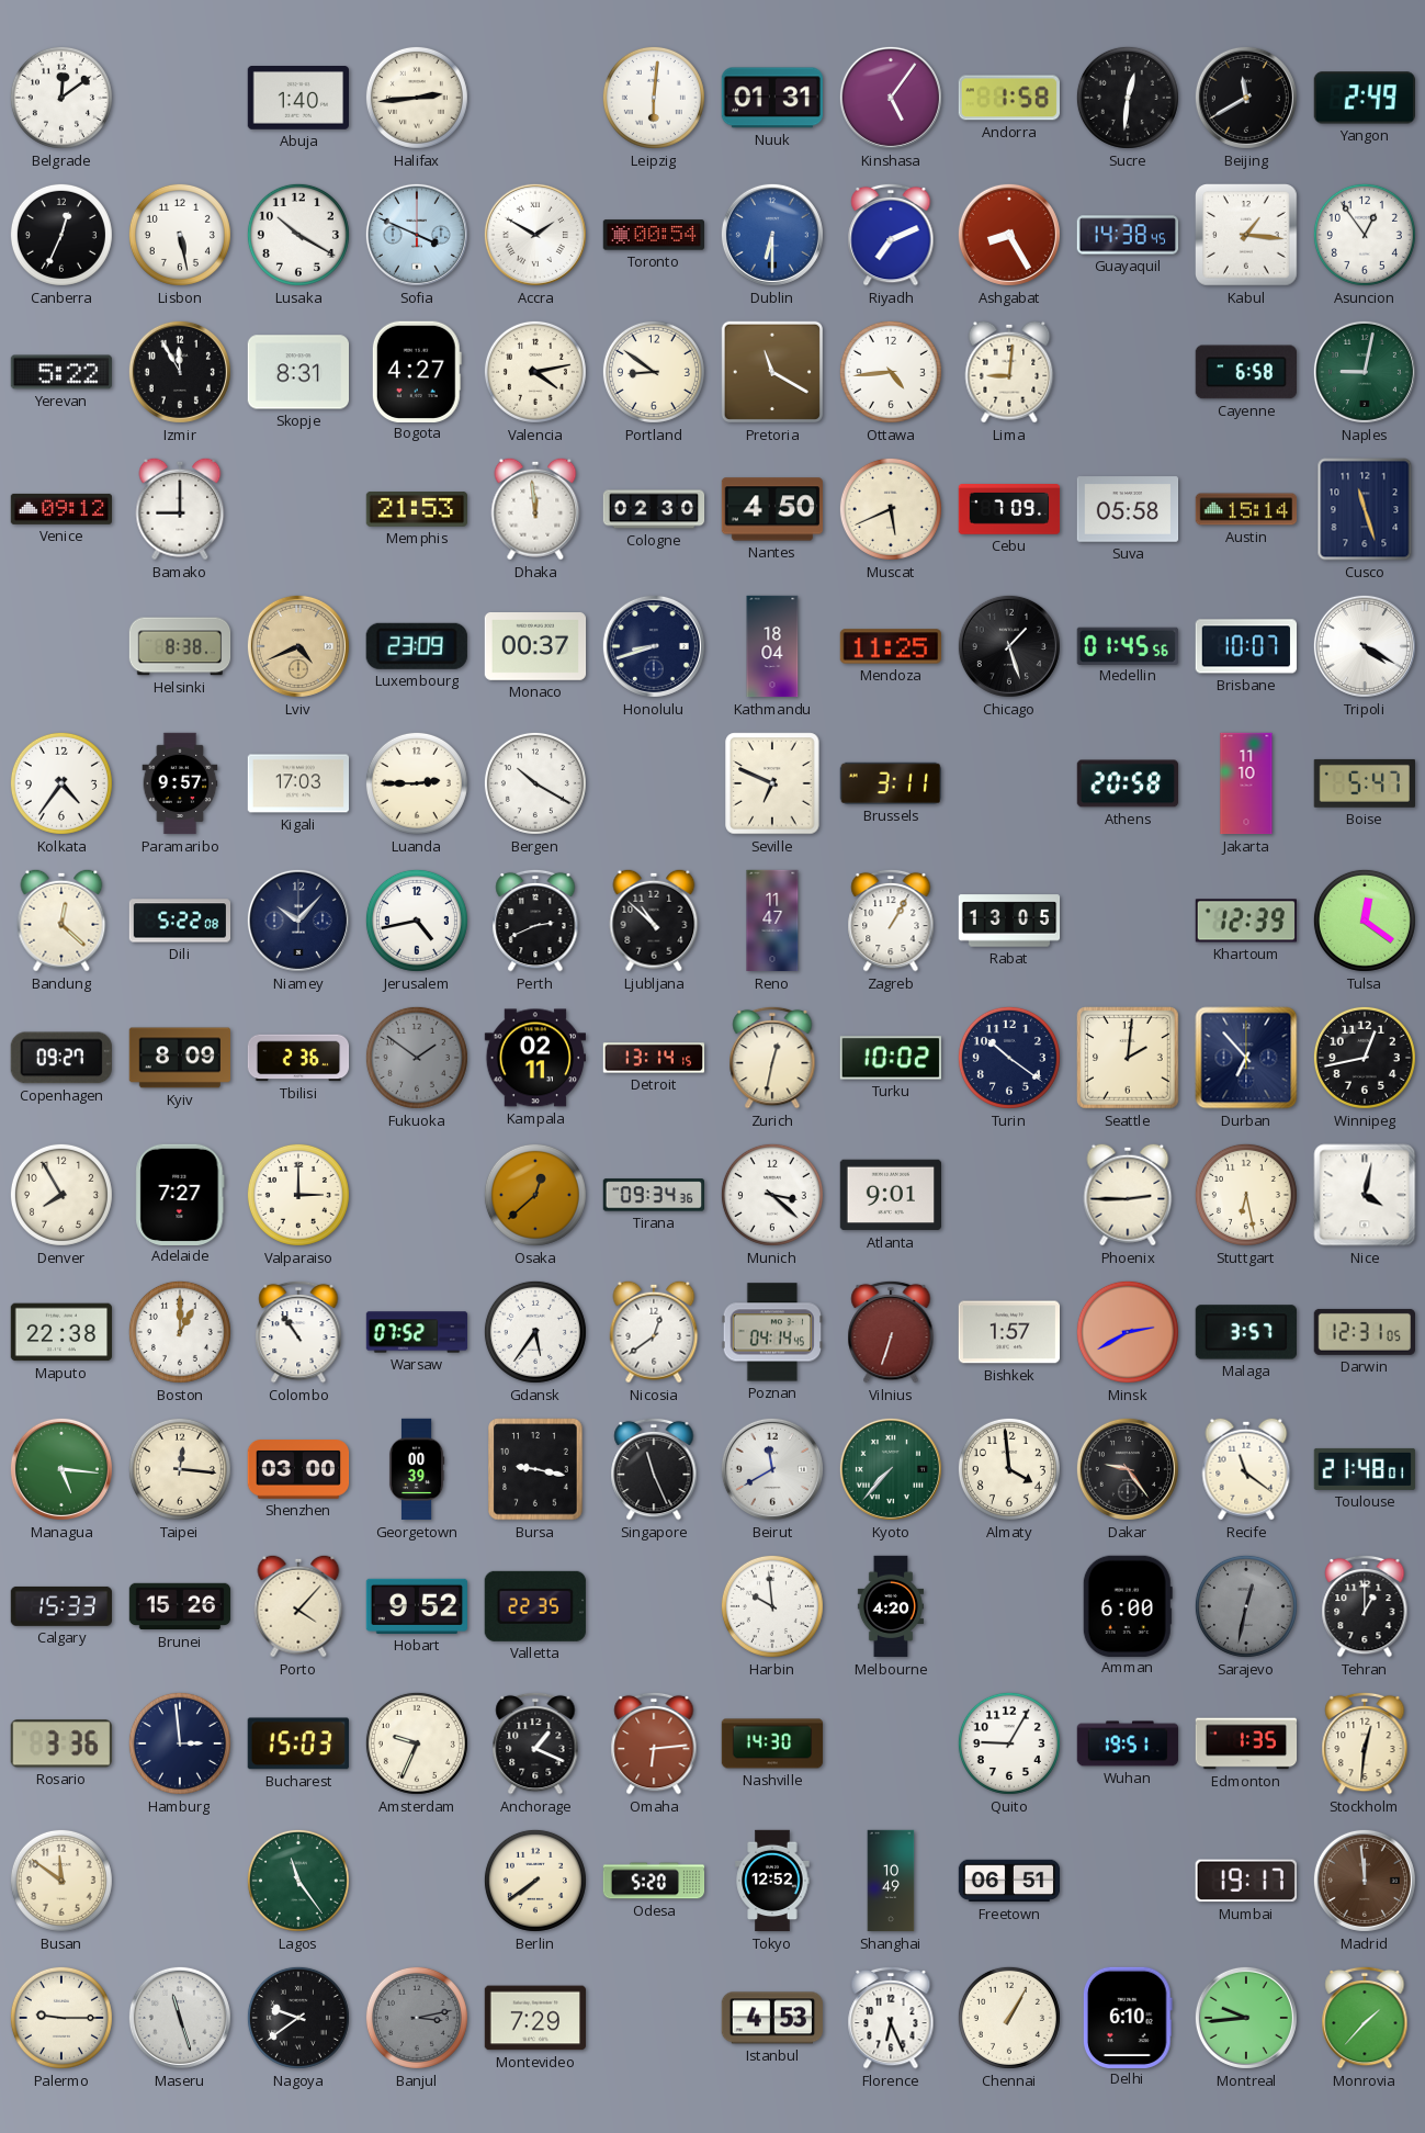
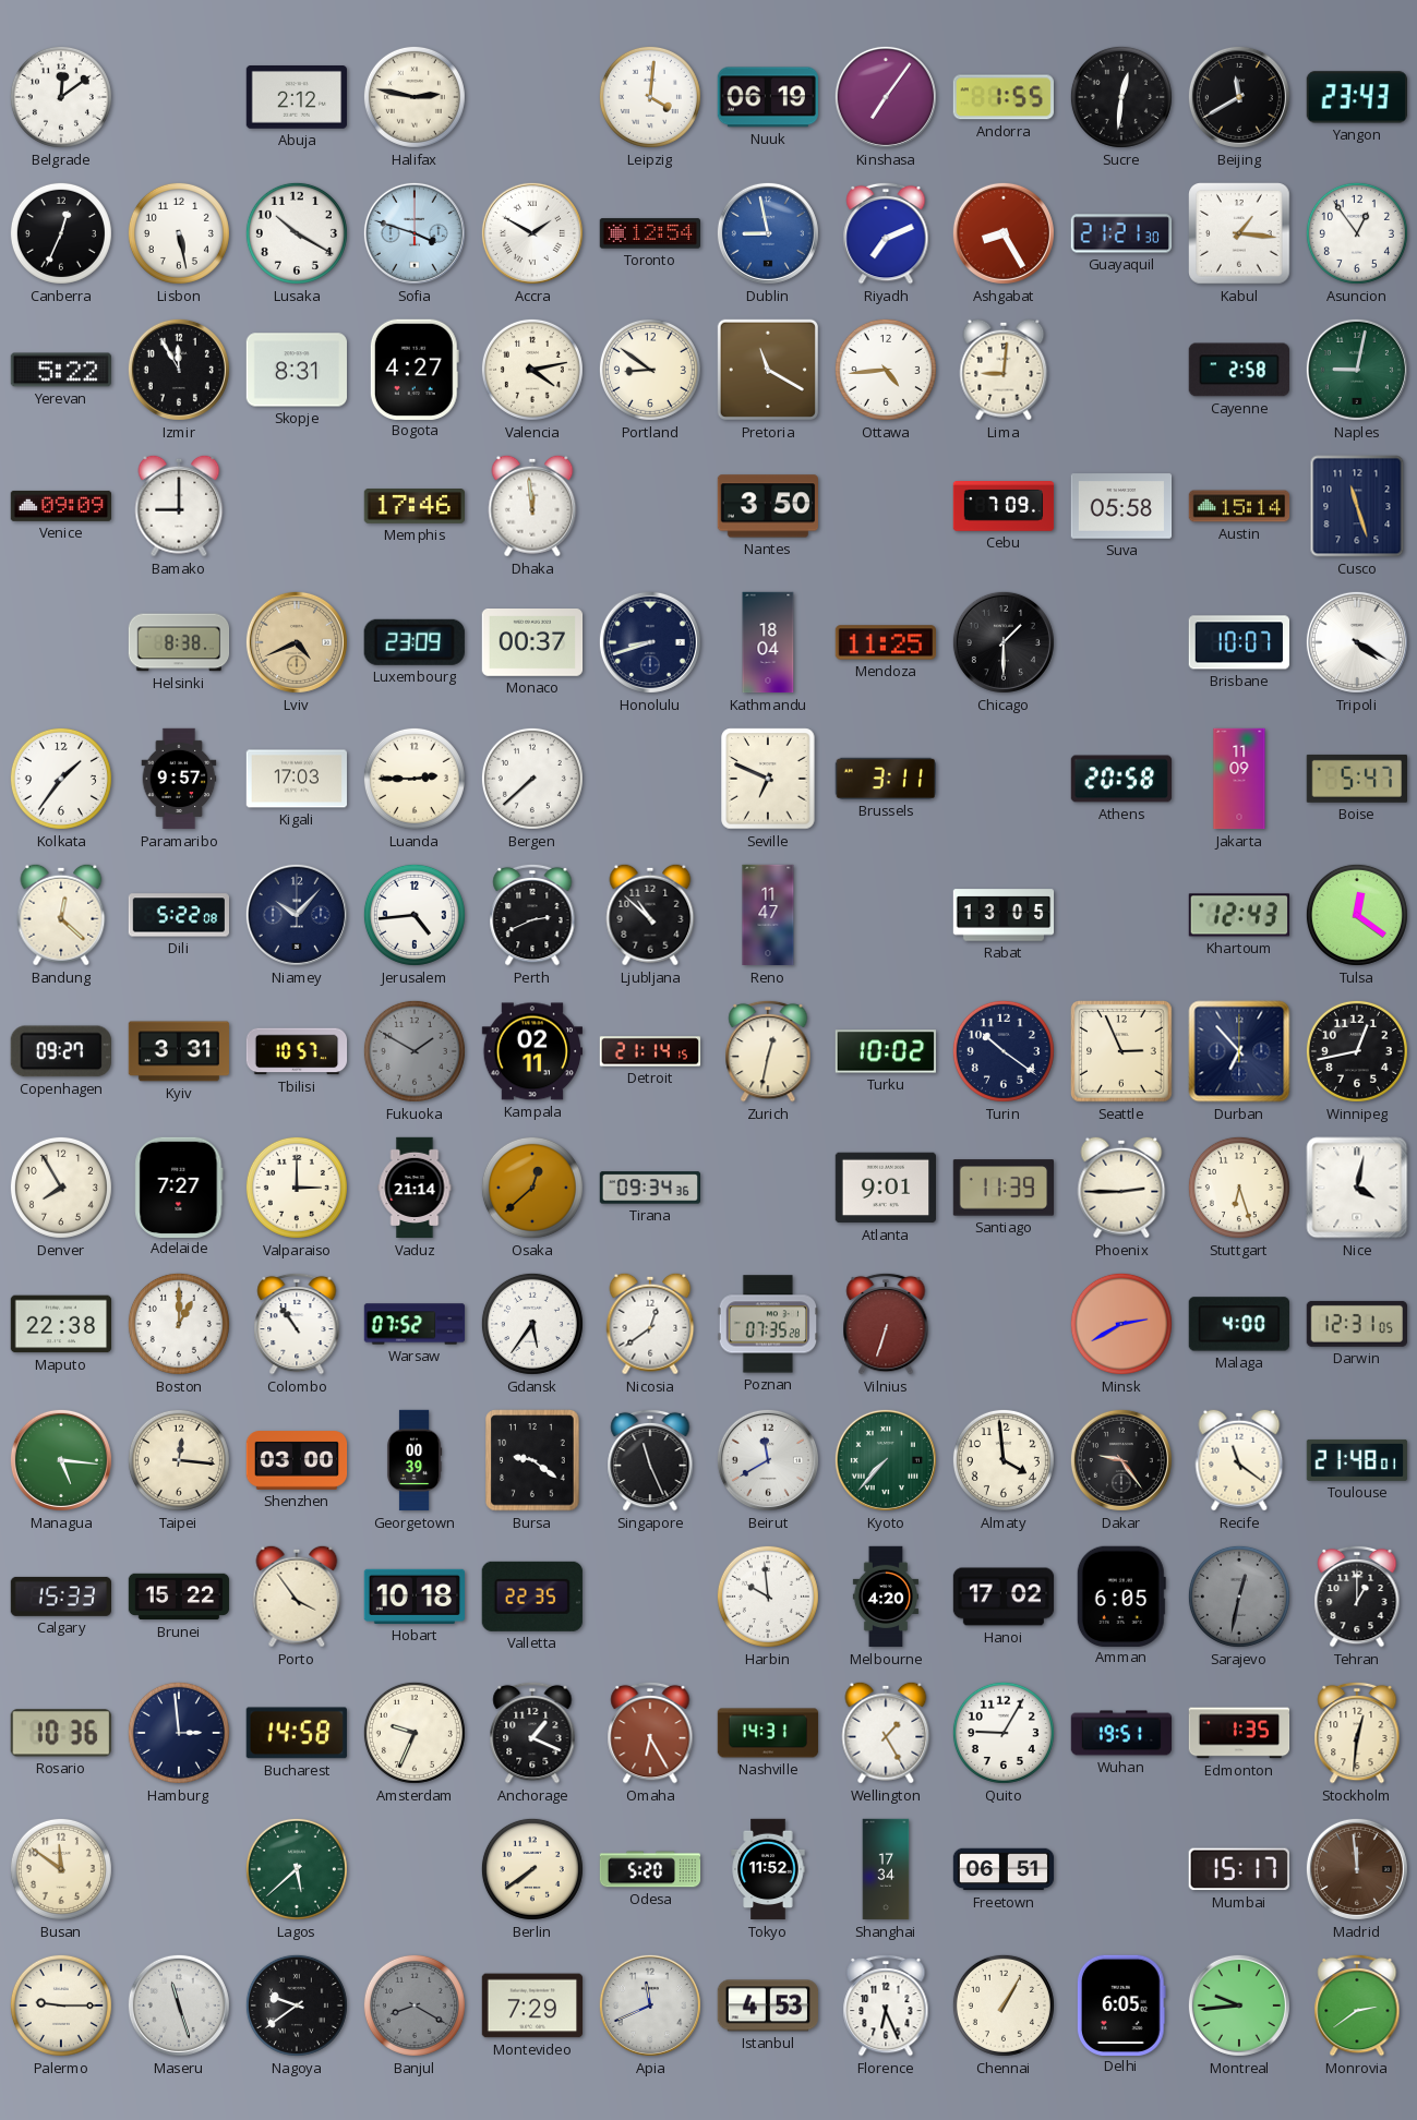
Abuja: 1:40 -> 2:12
Halifax: 2:44 -> 2:47
Leipzig: 6:01 -> 4:01
Nuuk: 01:31 -> 06:19
Kinshasa: 5:06 -> 7:06
Andorra: 1:58 -> 1:55
Yangon: 2:49 -> 23:43
Sofia: 3:49 -> 3:48
Toronto: 00:54 -> 12:54
Dublin: 6:30 -> 8:58
Guayaquil: 14:38 -> 21:21
Cayenne: 6:58 -> 2:58
Venice: 09:12 -> 09:09
Memphis: 21:53 -> 17:46
Cologne: 02:30 -> none
Nantes: 4:50 -> 3:50
Muscat: 5:41 -> none
Chicago: 1:27 -> 1:30
Medellin: 01:45 -> none
Kolkata: 4:36 -> 1:36
Bergen: 10:20 -> 7:38
Jakarta: 11:10 -> 11:09
Jerusalem: 4:43 -> 4:44
Zagreb: 1:05 -> none
Khartoum: 12:39 -> 12:43
Kyiv: 8:09 -> 3:31
Tbilisi: 2:36 -> 10:57
Fukuoka: 1:51 -> 1:50
Detroit: 13:14 -> 21:14
Seattle: 2:01 -> 2:56
Vaduz: none -> 21:14
Munich: 3:22 -> none
Santiago: none -> 11:39
Stuttgart: 6:28 -> 6:27
Poznan: 04:14 -> 07:35
Bishkek: 1:57 -> none
Malaga: 3:57 -> 4:00
Bursa: 9:17 -> 9:21
Brunei: 15:26 -> 15:22
Porto: 4:07 -> 3:54
Hobart: 9:52 -> 10:18
Hanoi: none -> 17:02
Amman: 6:00 -> 6:05
Rosario: 3:36 -> 10:36
Bucharest: 15:03 -> 14:58
Omaha: 6:14 -> 6:25
Nashville: 14:30 -> 14:31
Wellington: none -> 1:25
Lagos: 11:24 -> 5:38
Tokyo: 12:52 -> 11:52
Shanghai: 10:49 -> 17:34
Mumbai: 19:17 -> 15:17
Banjul: 3:13 -> 8:20
Apia: none -> 11:41
Delhi: 6:10 -> 6:05
Monrovia: 1:37 -> 2:39
